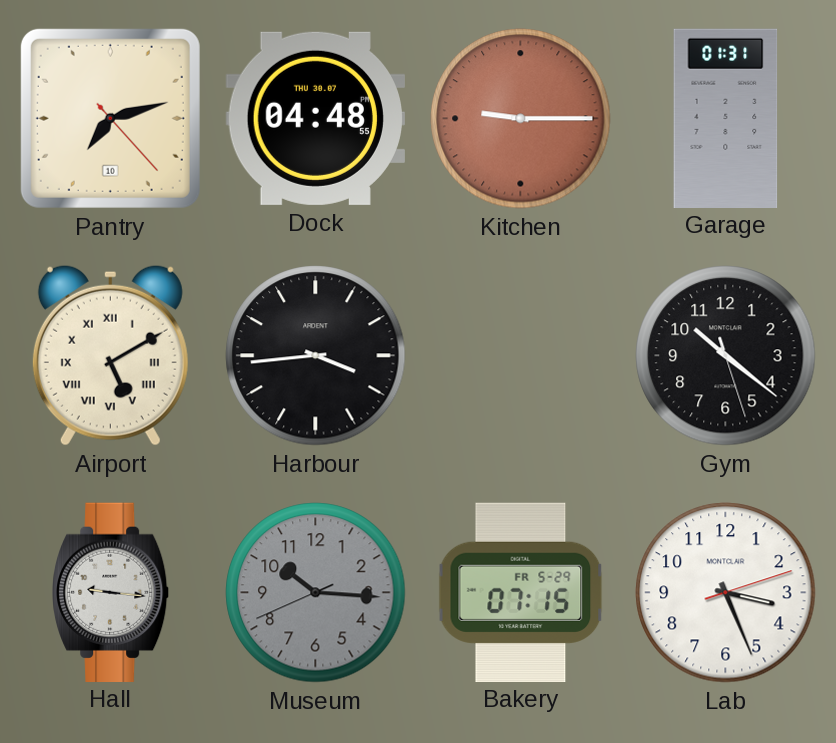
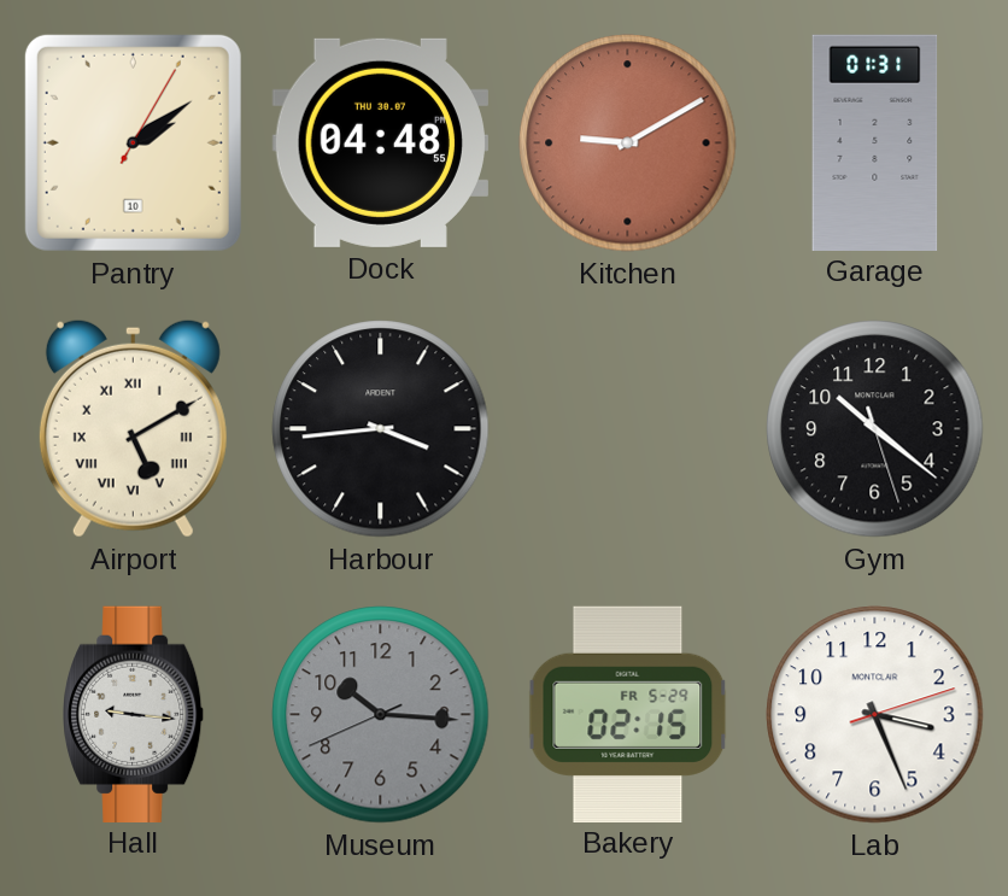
Pantry: 7:12 -> 2:09
Kitchen: 9:15 -> 9:10
Bakery: 07:15 -> 02:15
